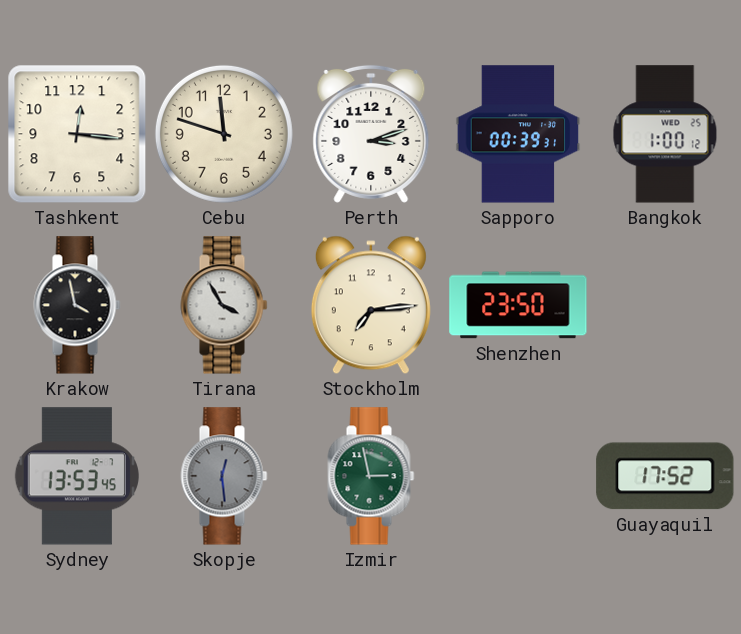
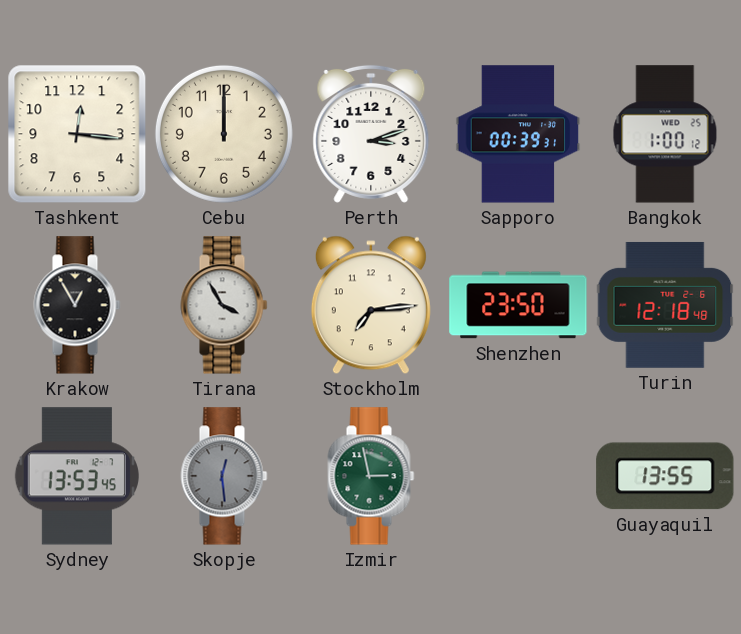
Cebu: 11:48 -> 12:00
Krakow: 3:58 -> 12:55
Turin: none -> 12:18
Guayaquil: 17:52 -> 13:55
